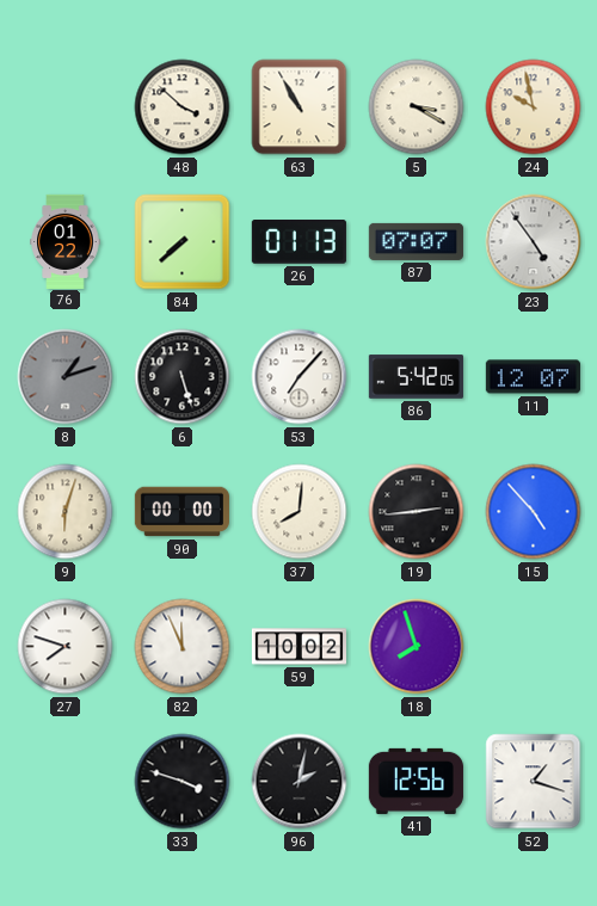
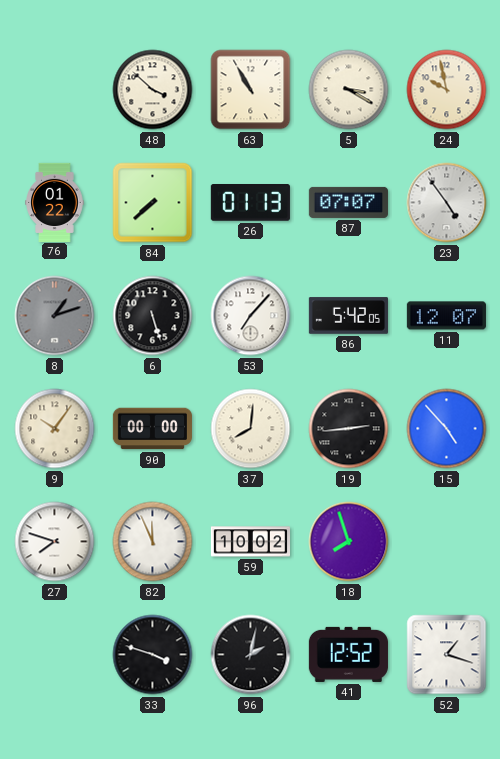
9: 6:03 -> 10:06
41: 12:56 -> 12:52
